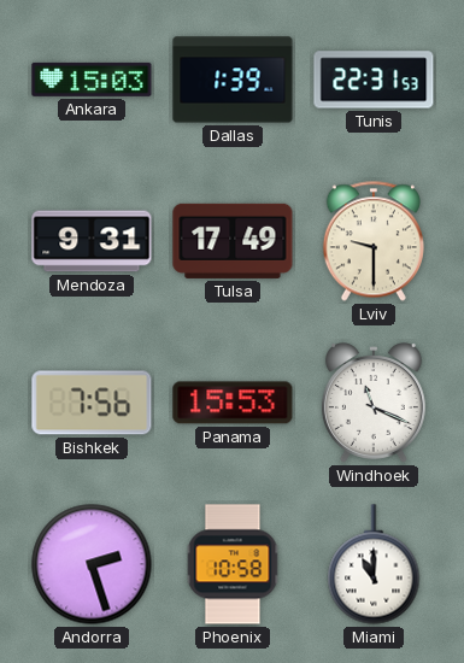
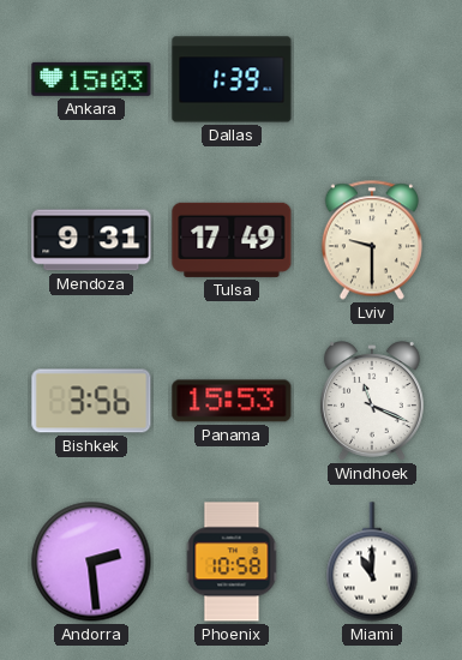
Tunis: 22:31 -> none
Bishkek: 7:56 -> 3:56
Andorra: 2:27 -> 2:29
